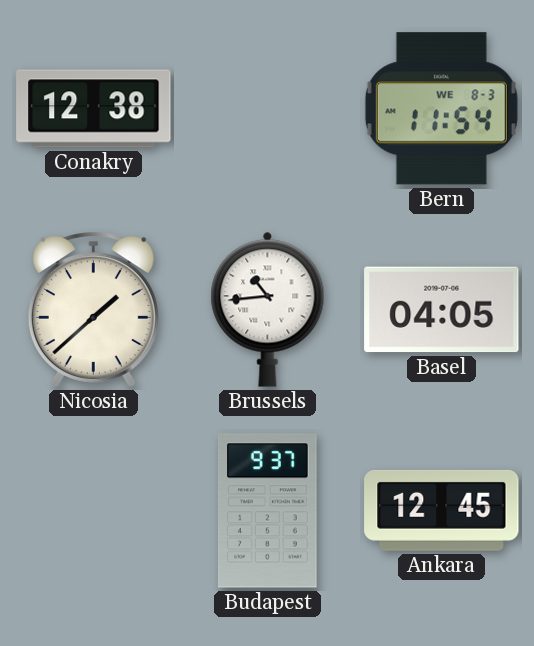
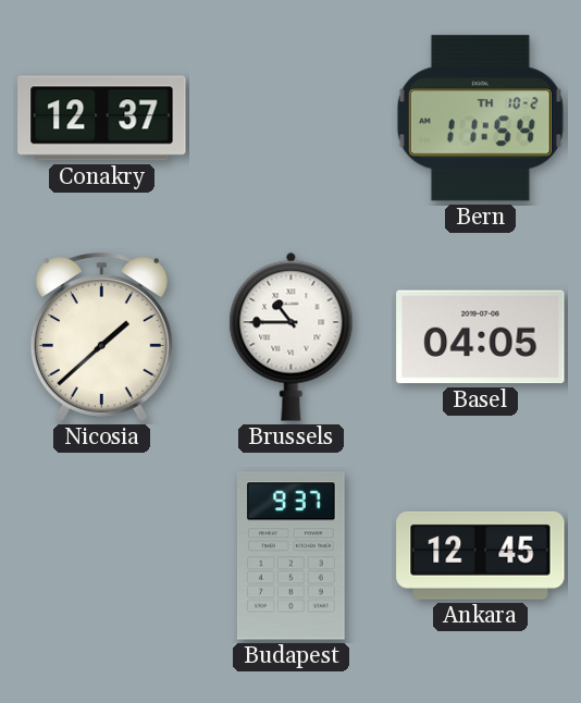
Conakry: 12:38 -> 12:37
Bern date: WE 8-3 -> TH 10-2
Brussels: 10:44 -> 10:45
